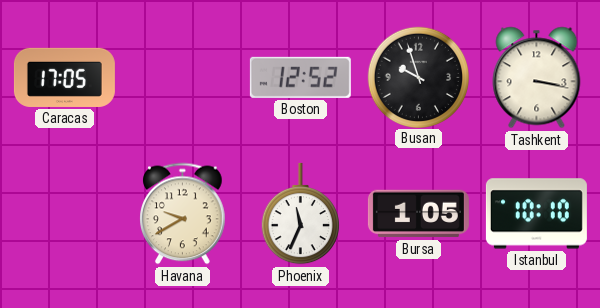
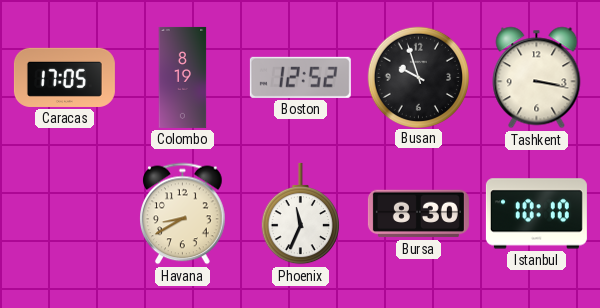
Colombo: none -> 8:19
Havana: 9:40 -> 8:40
Bursa: 1:05 -> 8:30
